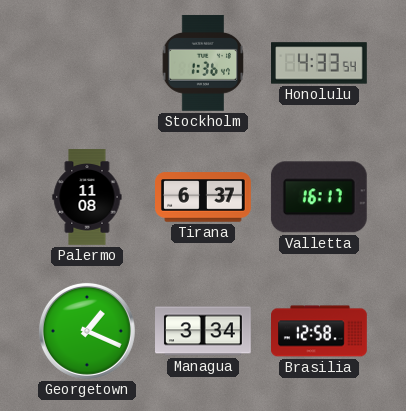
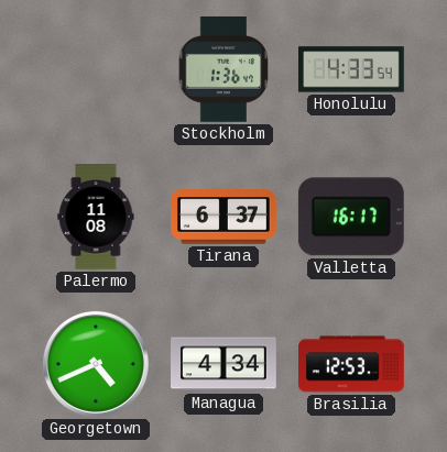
Georgetown: 1:19 -> 4:41
Managua: 3:34 -> 4:34
Brasilia: 12:58 -> 12:53
